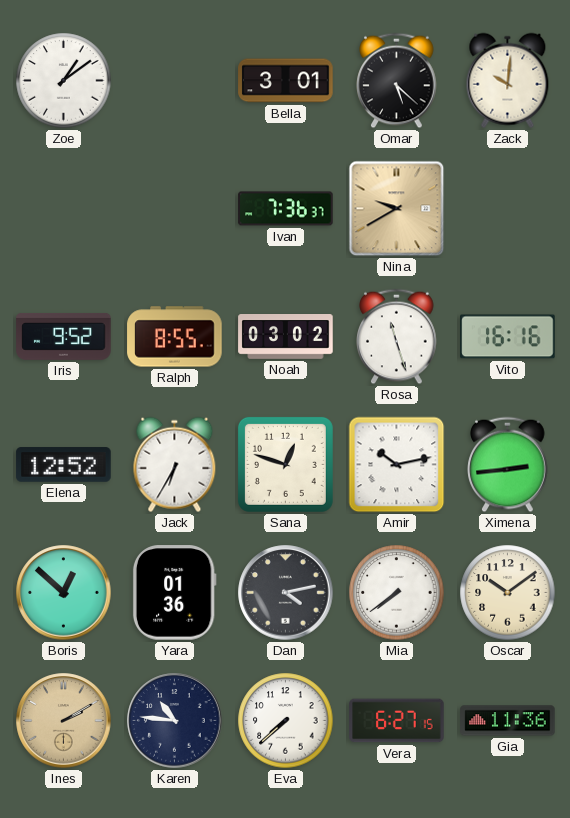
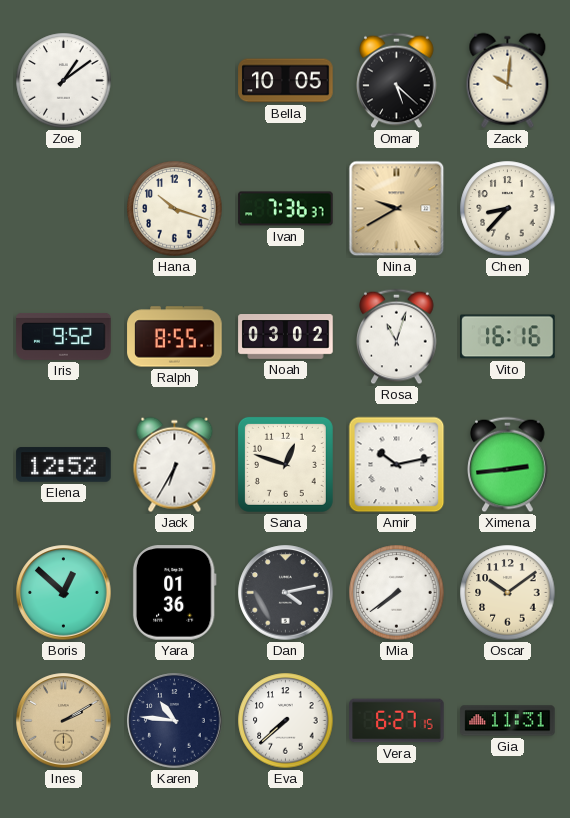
Bella: 3:01 -> 10:05
Hana: none -> 10:18
Chen: none -> 8:37
Rosa: 11:27 -> 11:03
Gia: 11:36 -> 11:31
